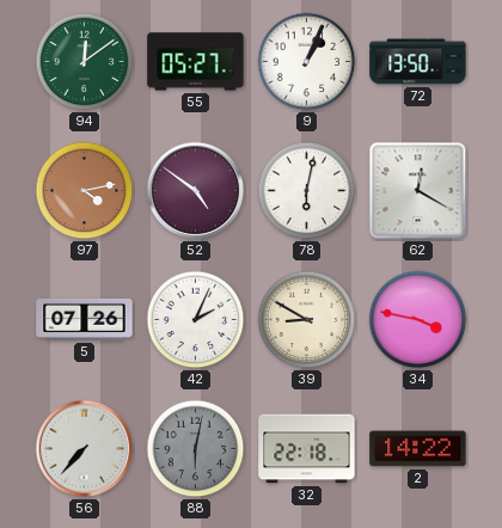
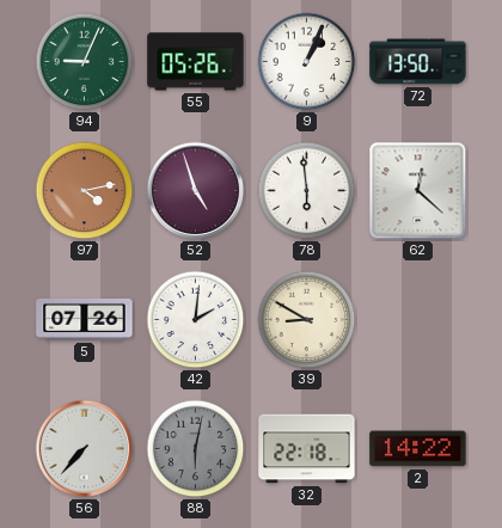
94: 12:09 -> 9:04
55: 05:27 -> 05:26
52: 4:51 -> 4:57
78: 6:02 -> 5:59
62: 12:20 -> 12:22
42: 2:04 -> 2:01
34: 3:47 -> none
